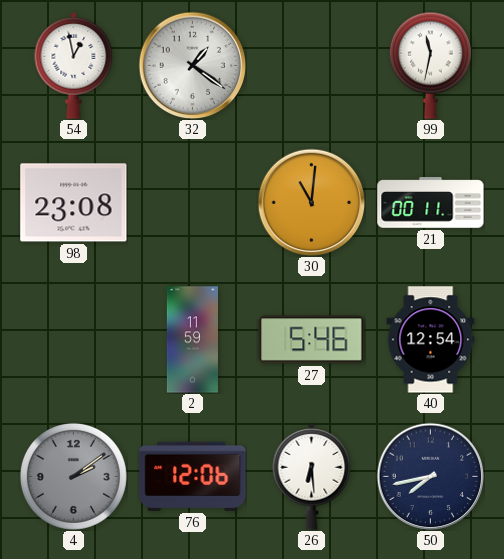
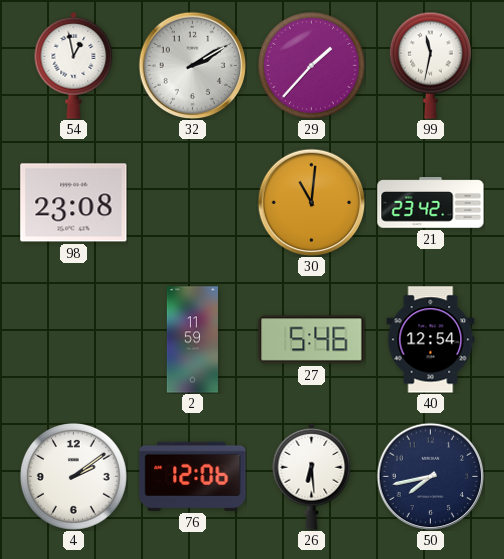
32: 1:21 -> 2:10
29: none -> 1:37
21: 00:11 -> 23:42
4 dial: grey -> white
